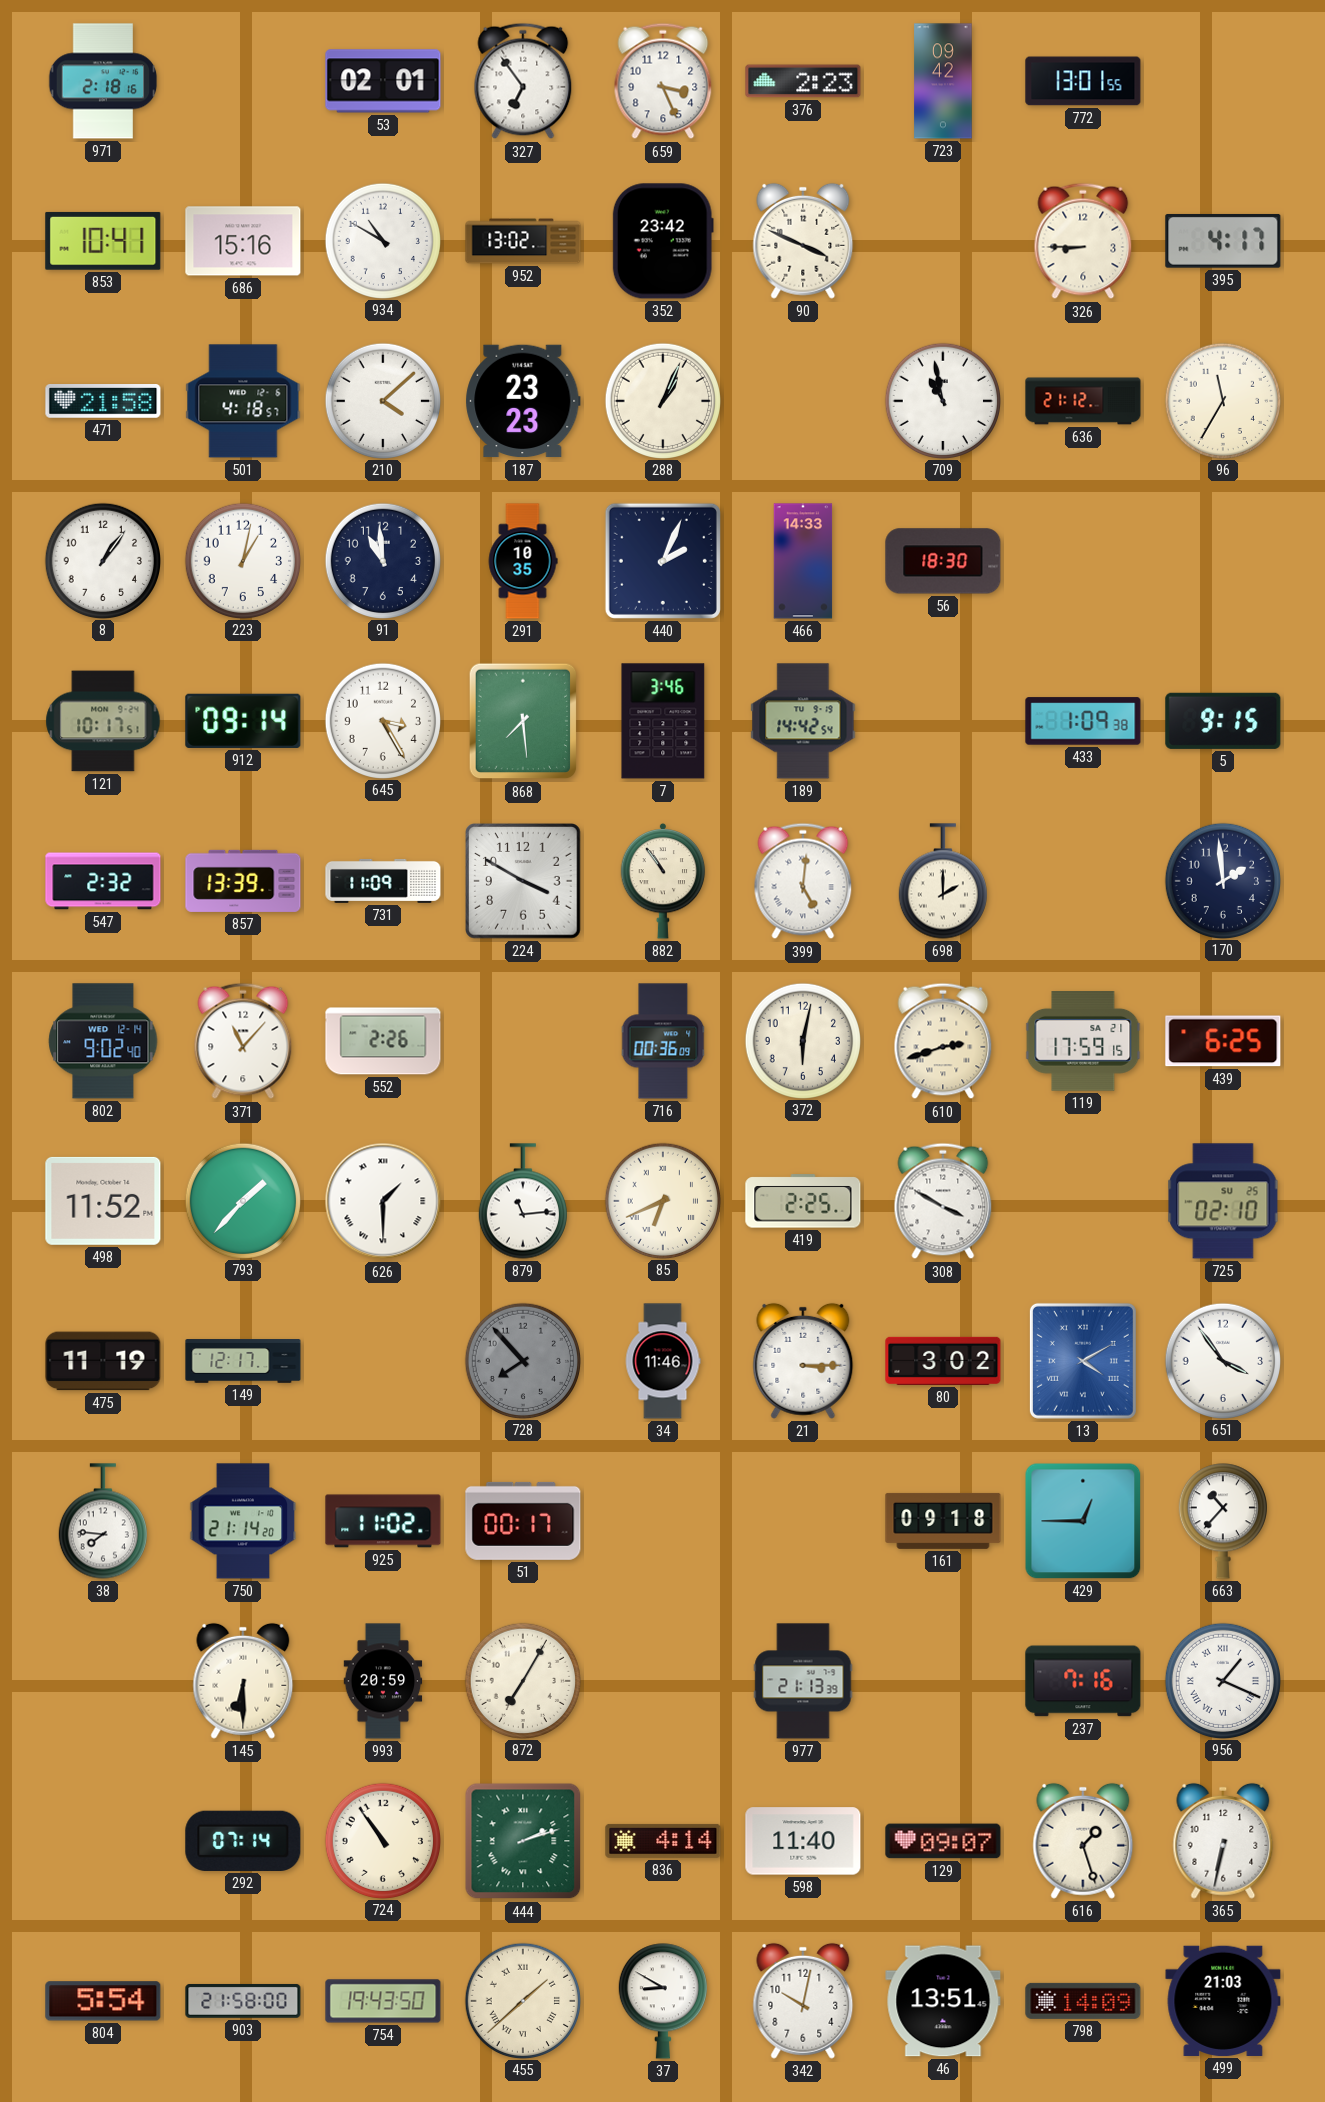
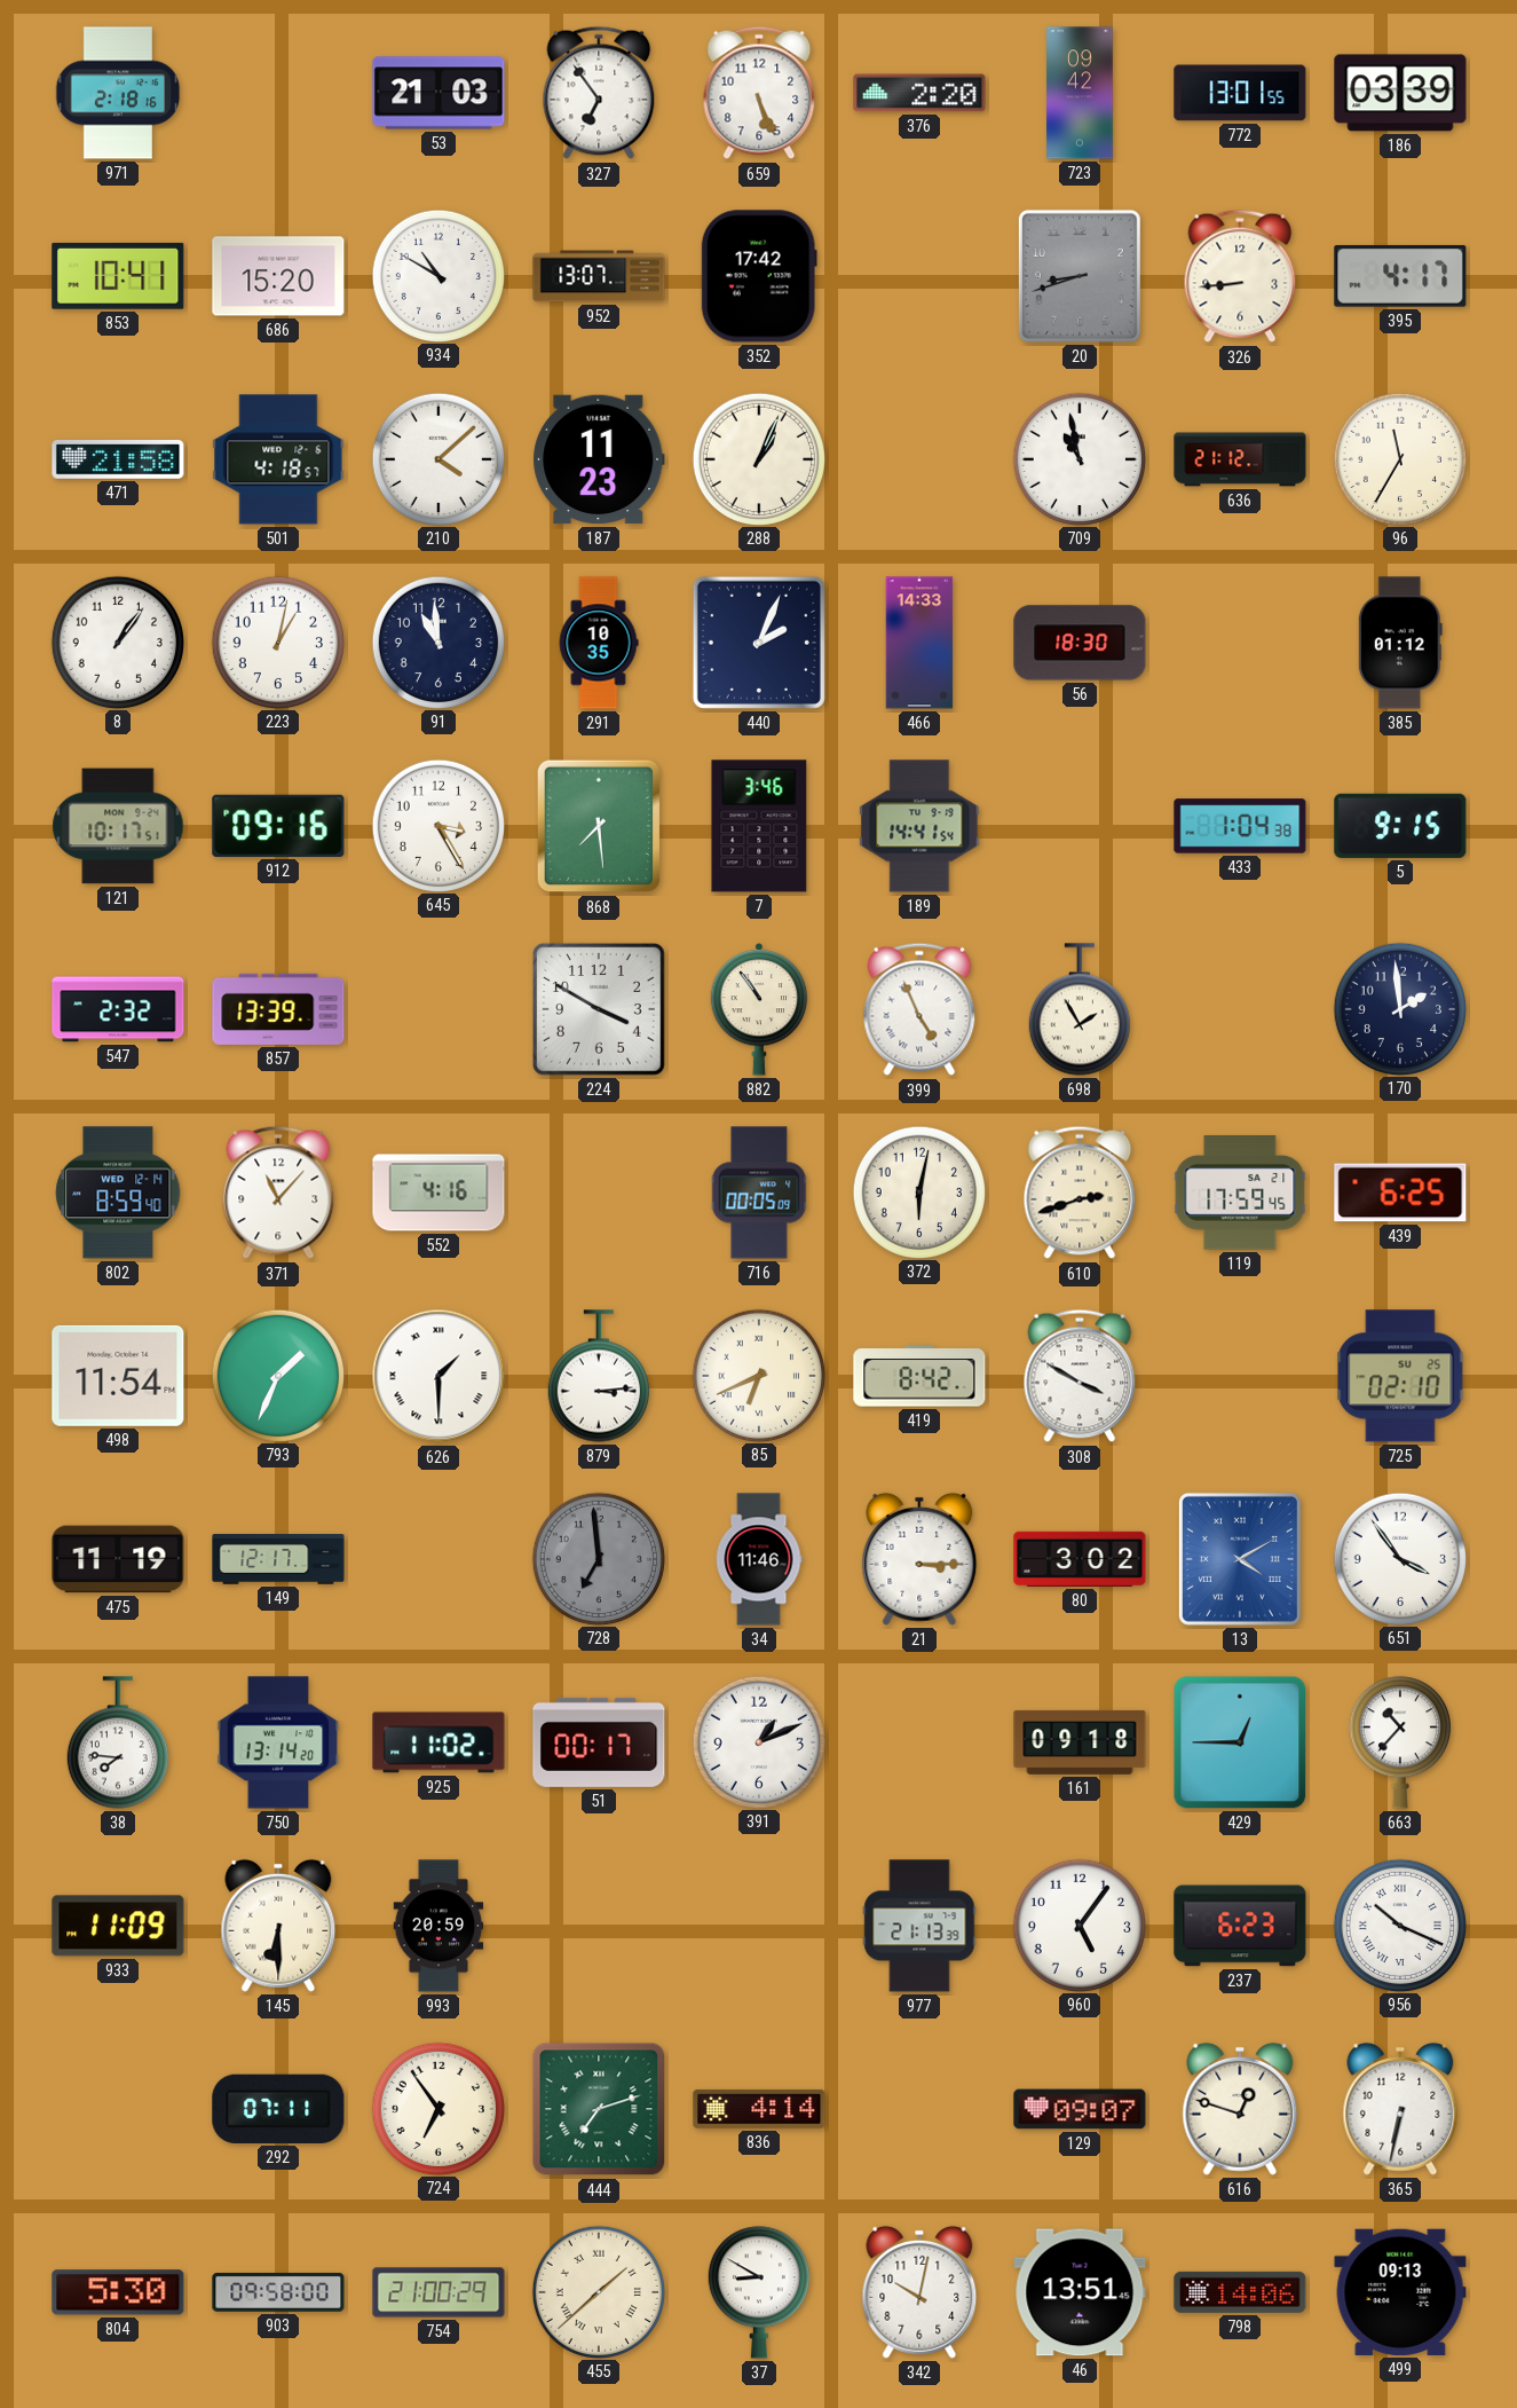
53: 02:01 -> 21:03
659: 3:26 -> 5:26
376: 2:23 -> 2:20
186: none -> 03:39
686: 15:16 -> 15:20
952: 13:02 -> 13:07
352: 23:42 -> 17:42
90: 3:49 -> none
20: none -> 8:42
326: 8:45 -> 8:44
187: 23:23 -> 11:23
385: none -> 01:12
912: 09:14 -> 09:16
189: 14:42 -> 14:41
433: 1:09 -> 1:04
731: 11:09 -> none
399: 5:01 -> 4:56
698: 2:00 -> 1:55
802: 9:02 -> 8:59
552: 2:26 -> 4:16
716: 00:36 -> 00:05
119: 17:59:15 -> 17:59:45
498: 11:52 -> 11:54
793: 1:37 -> 1:34
879: 11:14 -> 3:14
419: 2:25 -> 8:42
728: 7:53 -> 6:59
750: 21:14 -> 13:14
391: none -> 1:11
933: none -> 11:09
872: 7:05 -> none
960: none -> 5:06
237: 7:16 -> 6:23
956: 1:19 -> 10:19
292: 07:14 -> 07:11
724: 10:54 -> 6:54
444: 2:12 -> 7:12
598: 11:40 -> none
616: 1:27 -> 12:48
804: 5:54 -> 5:30
903: 21:58 -> 09:58
754: 19:43 -> 21:00
798: 14:09 -> 14:06
499: 21:03 -> 09:13
